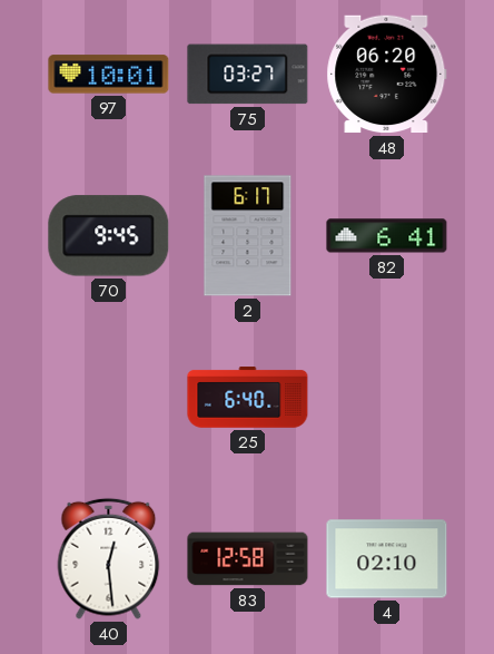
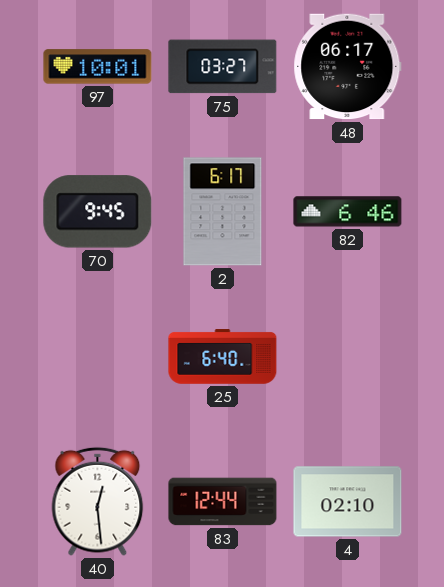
48: 06:20 -> 06:17
82: 6:41 -> 6:46
83: 12:58 -> 12:44
